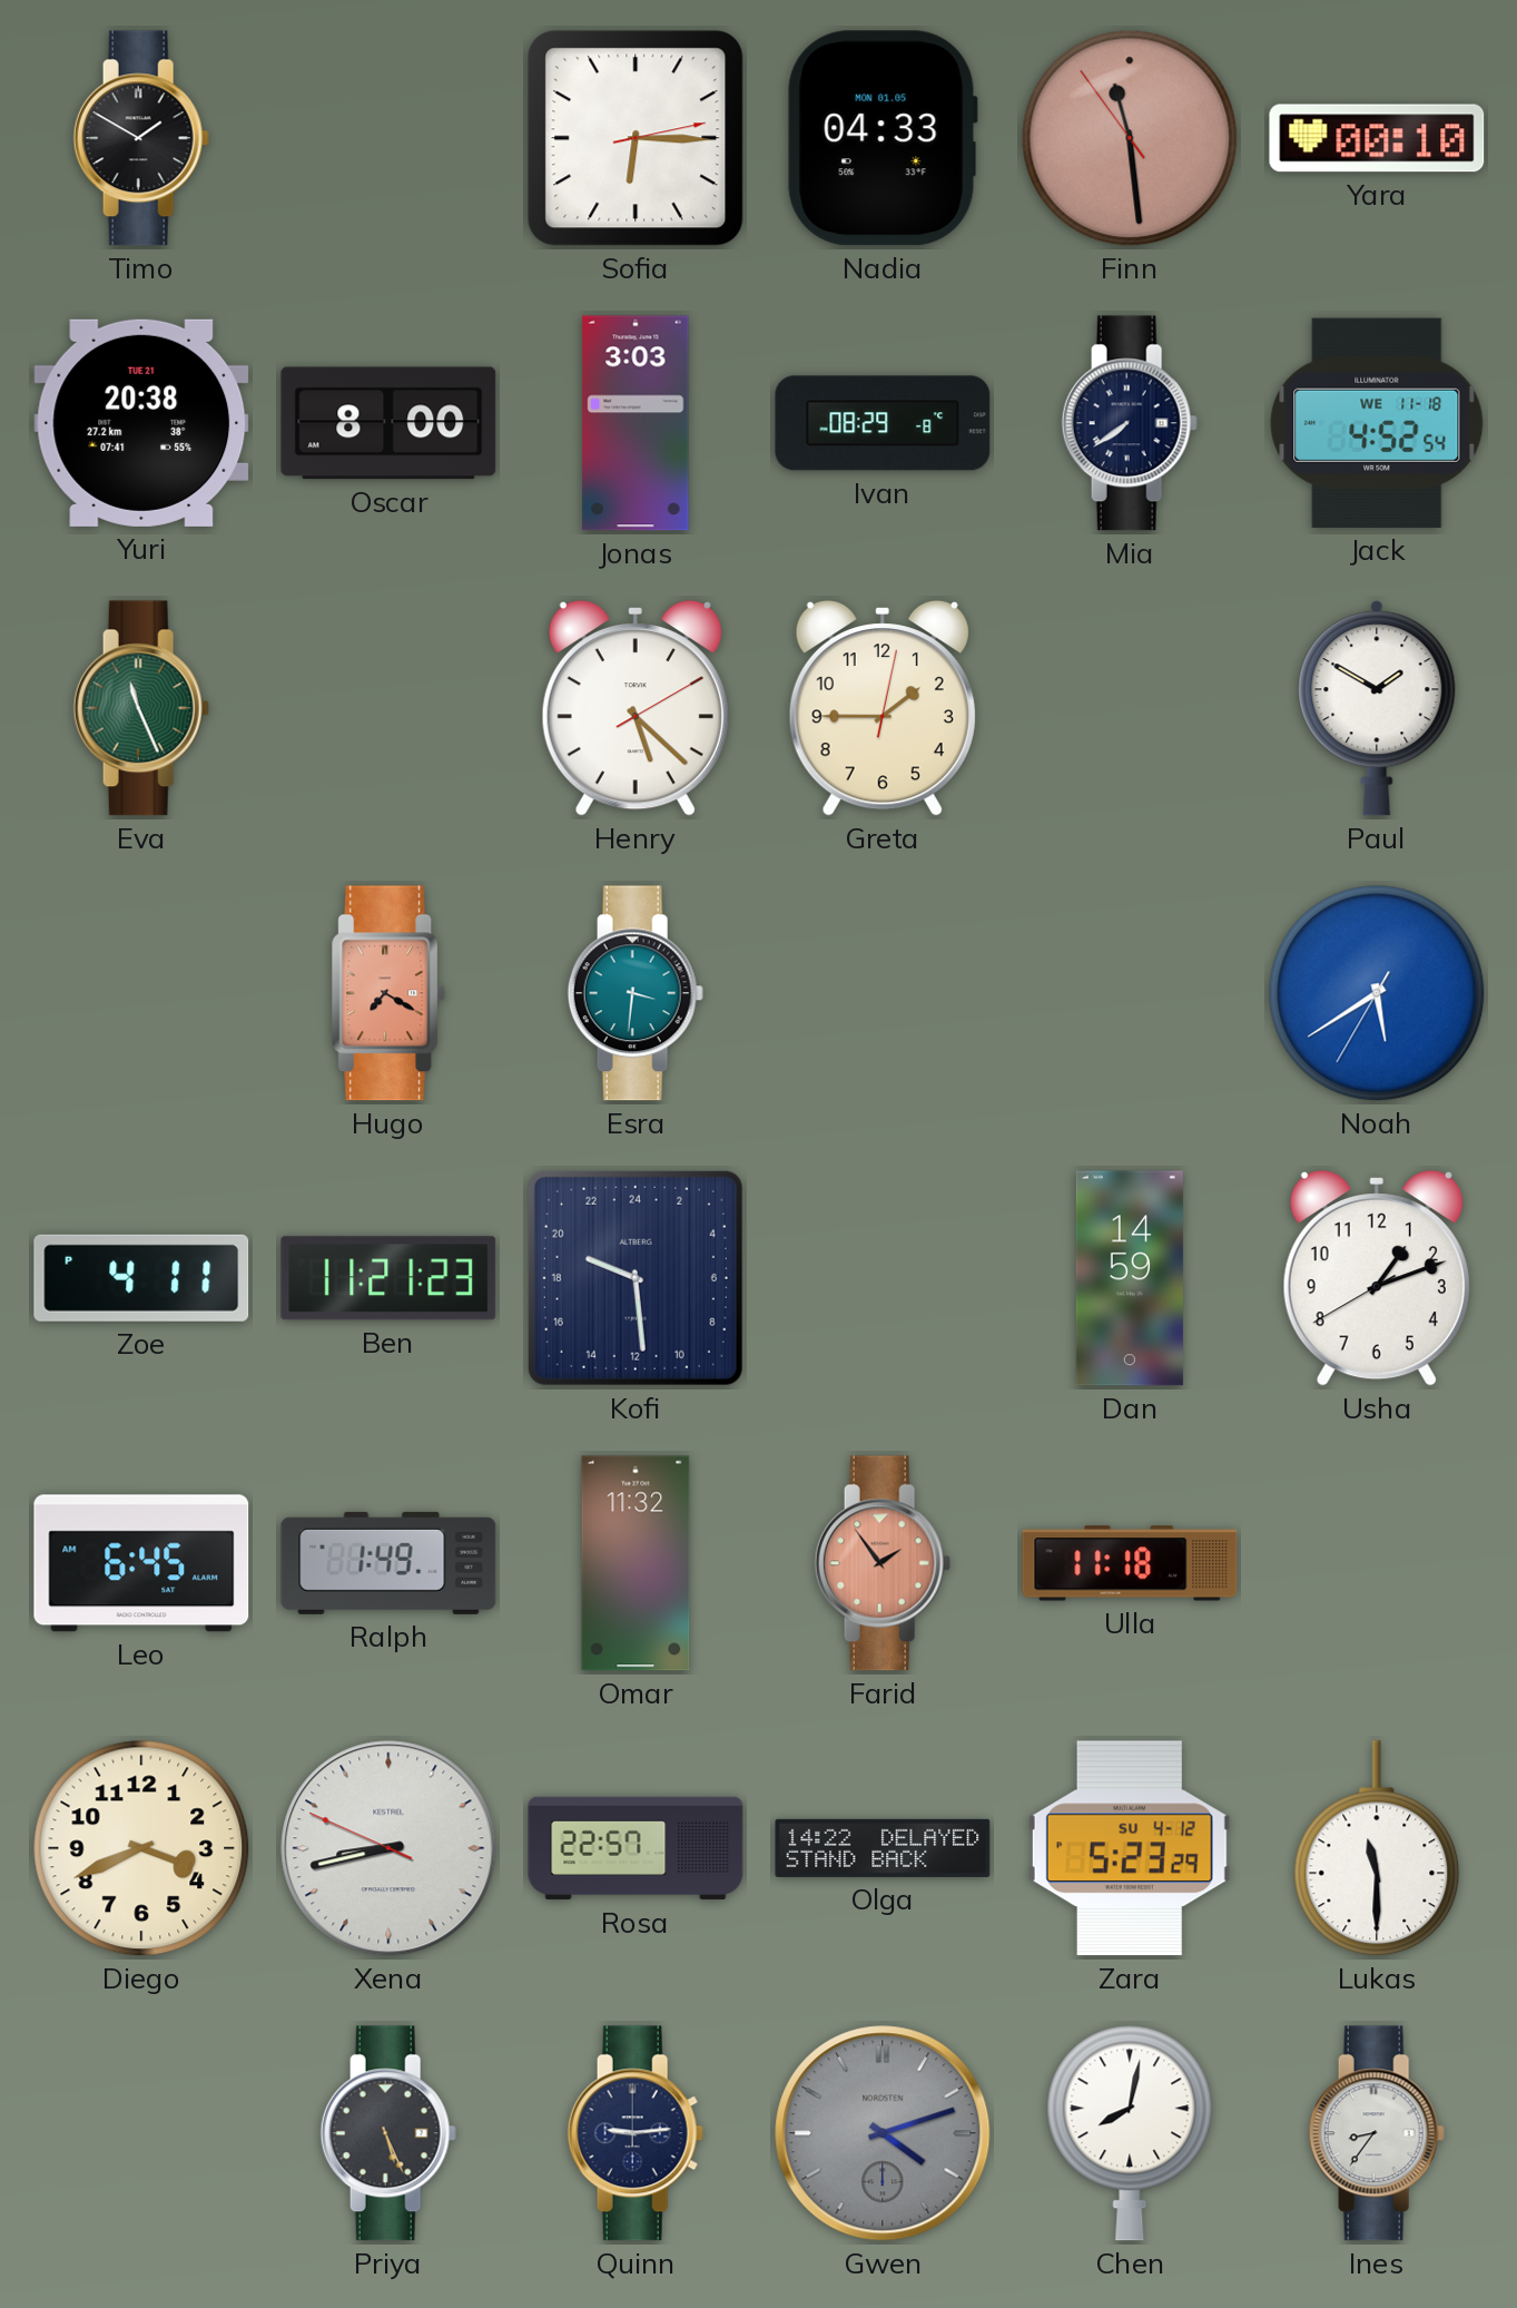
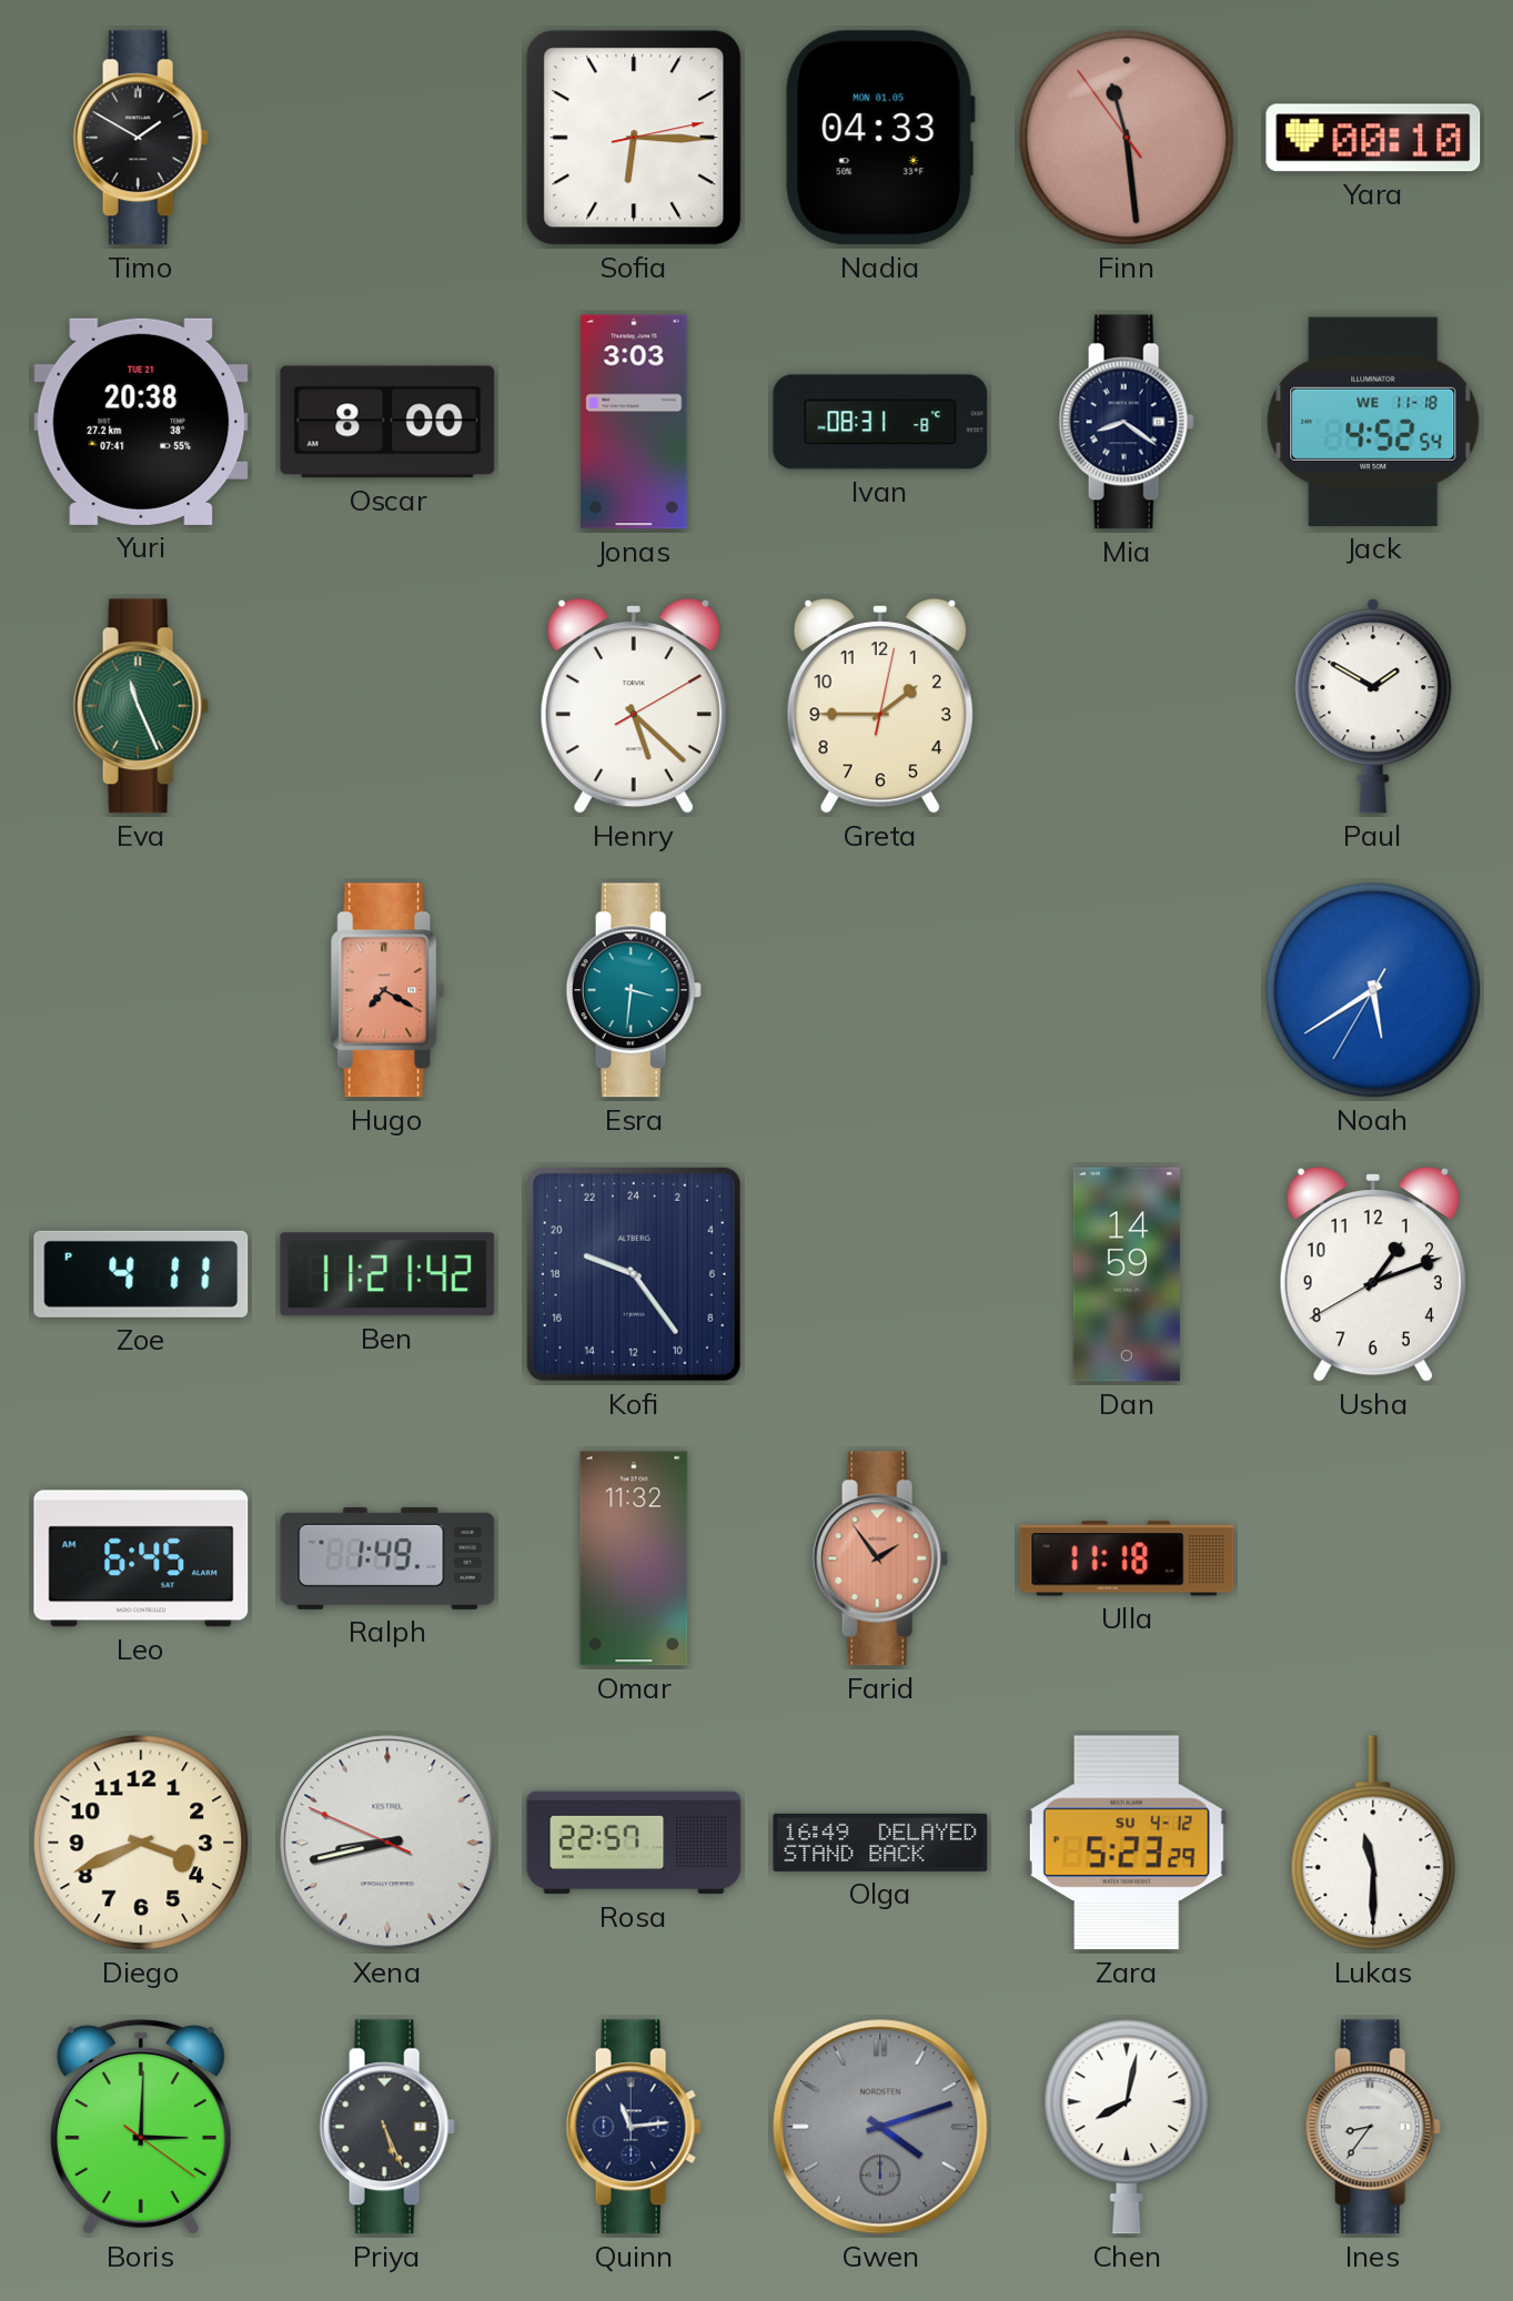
Ivan: 08:29 -> 08:31
Mia: 7:39 -> 8:21
Ben: 11:21:23 -> 11:21:42
Kofi: 19:29 -> 19:24
Olga: 14:22 -> 16:49
Boris: none -> 3:00
Quinn: 9:14 -> 11:14
